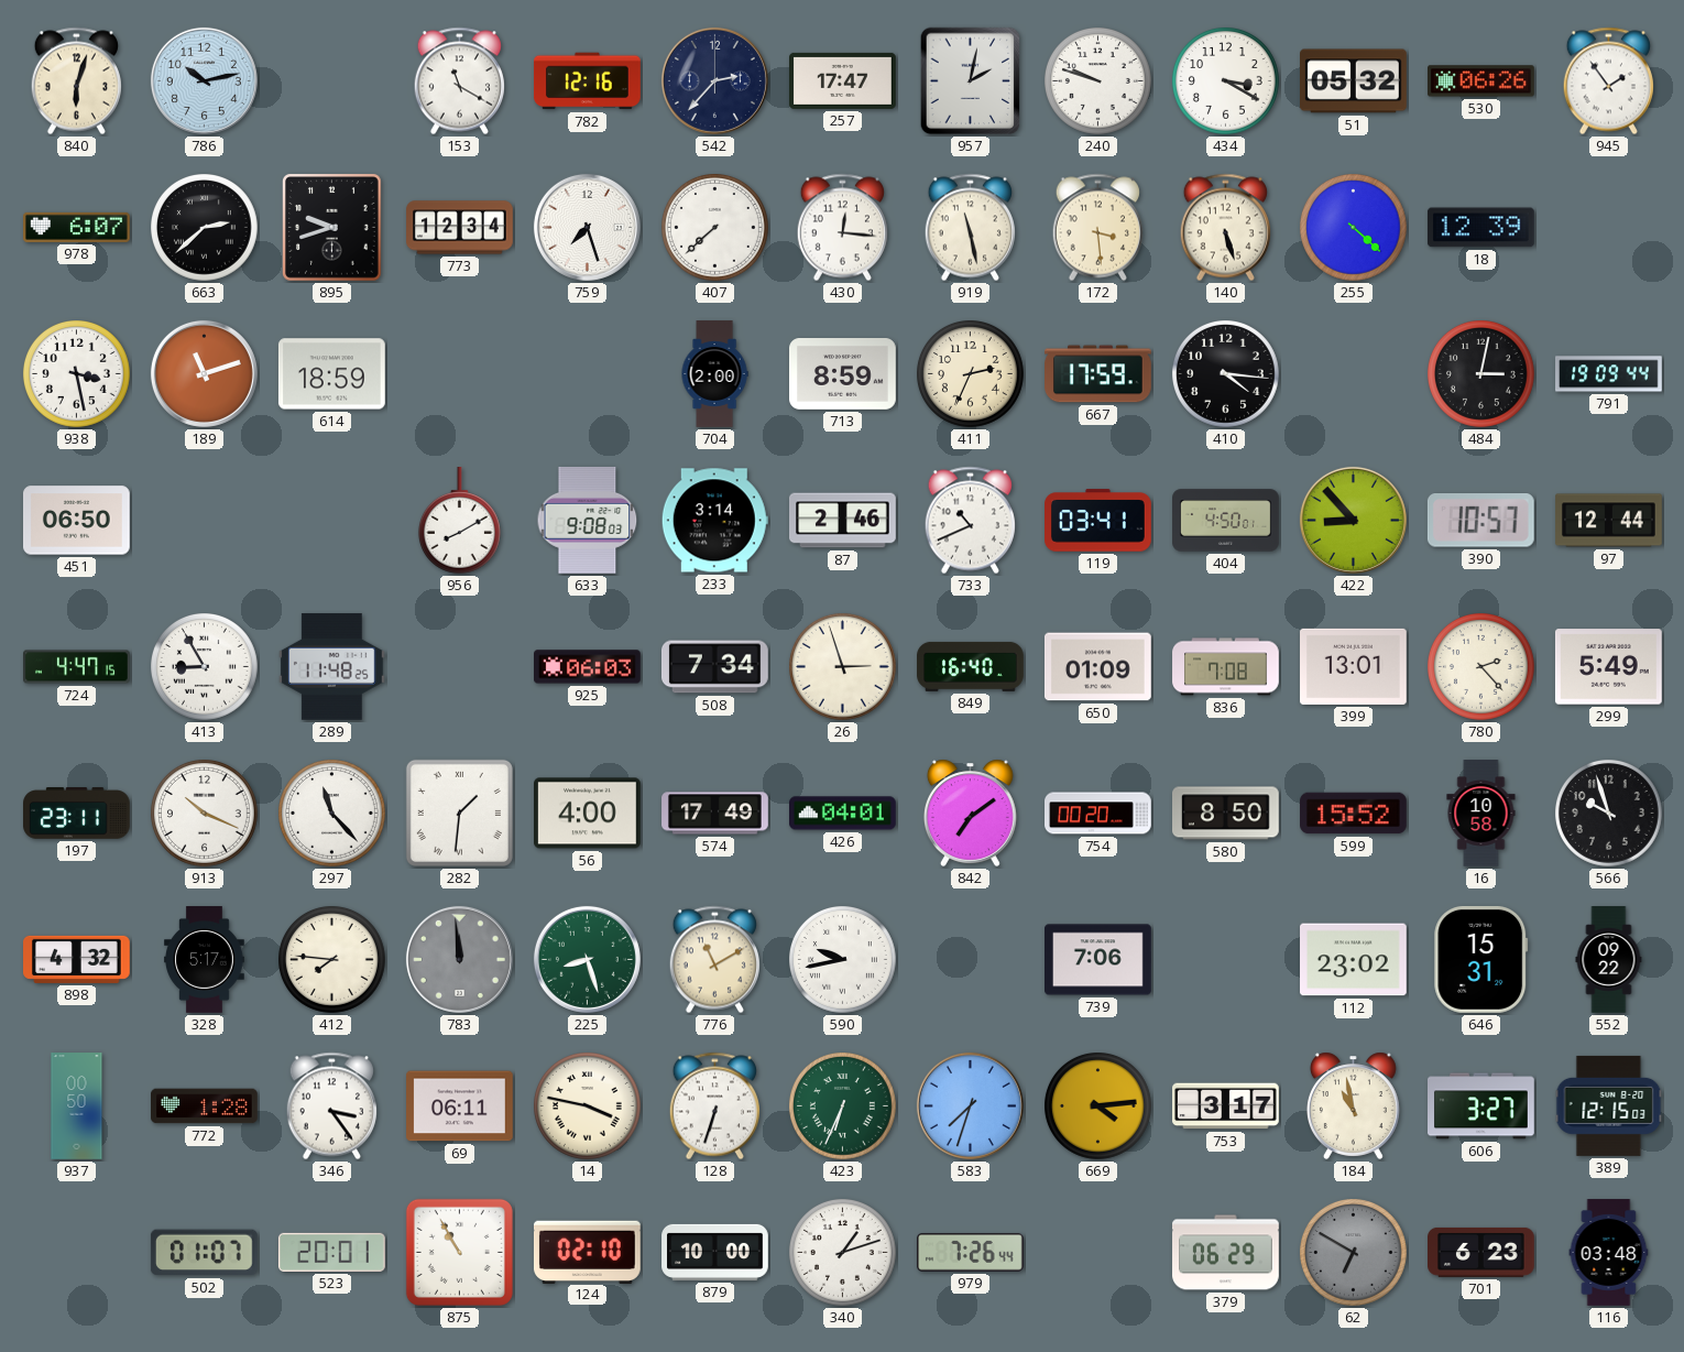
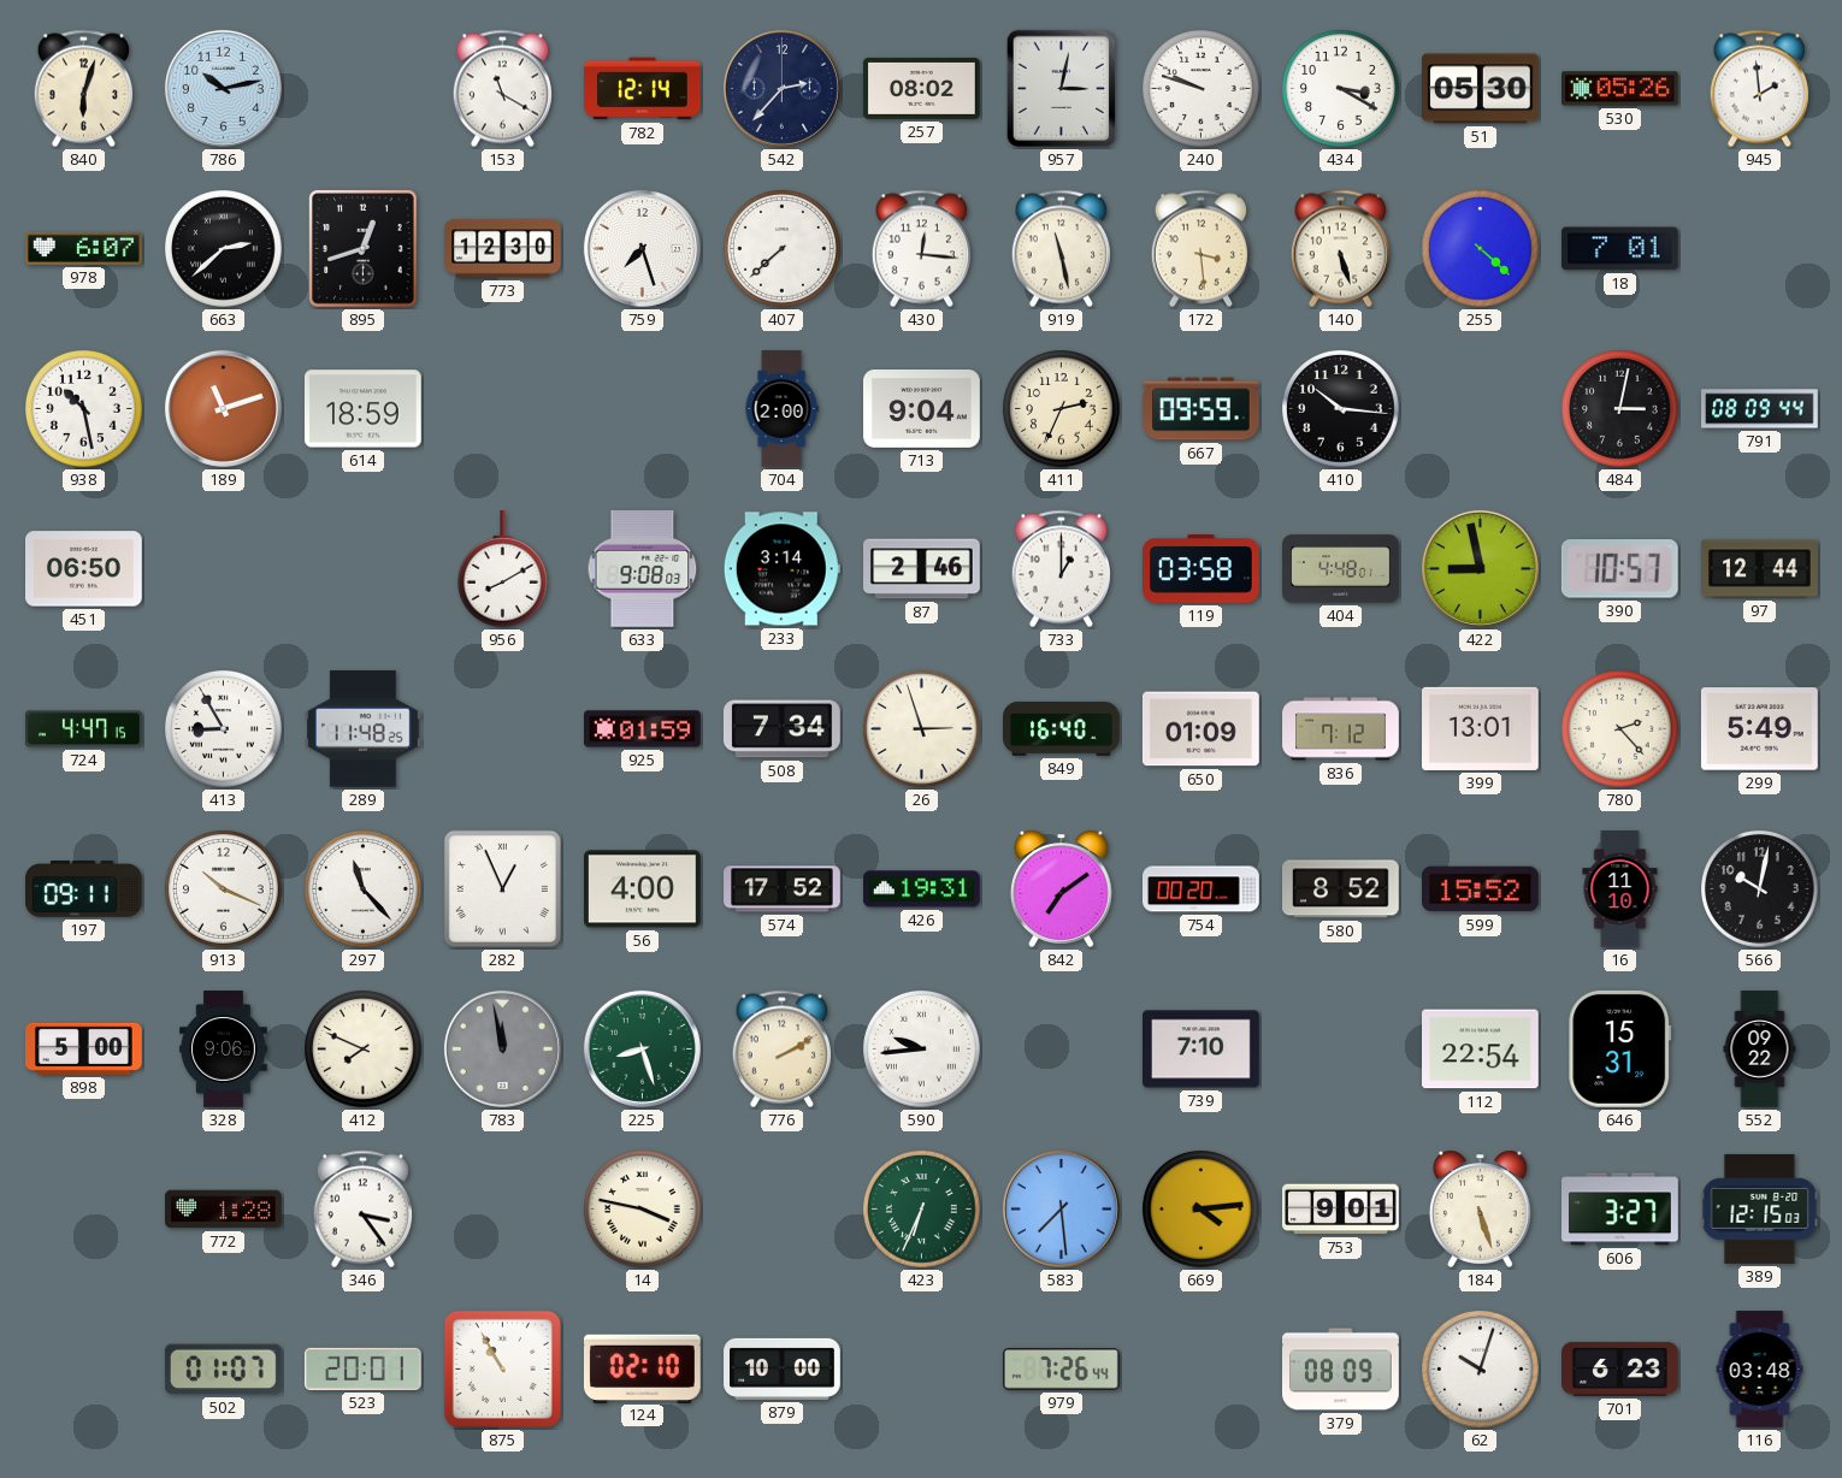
782: 12:16 -> 12:14
257: 17:47 -> 08:02
957: 2:02 -> 3:02
51: 05:32 -> 05:30
530: 06:26 -> 05:26
945: 1:54 -> 1:59
895: 9:42 -> 12:42
773: 12:34 -> 12:30
18: 12:39 -> 7:01
938: 3:28 -> 10:28
713: 8:59 -> 9:04
667: 17:59 -> 09:59
410: 4:16 -> 10:16
791: 19:09 -> 08:09
733: 10:41 -> 1:00
119: 03:41 -> 03:58
404: 4:50 -> 4:48
422: 8:53 -> 8:58
925: 06:03 -> 01:59
836: 7:08 -> 7:12
197: 23:11 -> 09:11
282: 1:31 -> 12:56
574: 17:49 -> 17:52
426: 04:01 -> 19:31
580: 8:50 -> 8:52
16: 10:58 -> 11:10
566: 9:57 -> 10:02
898: 4:32 -> 5:00
328: 5:17 -> 9:06
412: 7:46 -> 7:49
783: 11:59 -> 11:58
776: 11:10 -> 2:10
590: 9:43 -> 9:44
739: 7:06 -> 7:10
112: 23:02 -> 22:54
937: 00:50 -> none
69: 06:11 -> none
128: 6:33 -> none
583: 7:33 -> 7:29
753: 3:17 -> 9:01
184: 10:58 -> 5:27
340: 1:12 -> none
379: 06:29 -> 08:09
62: 6:50 -> 10:03
62 dial: grey -> white
